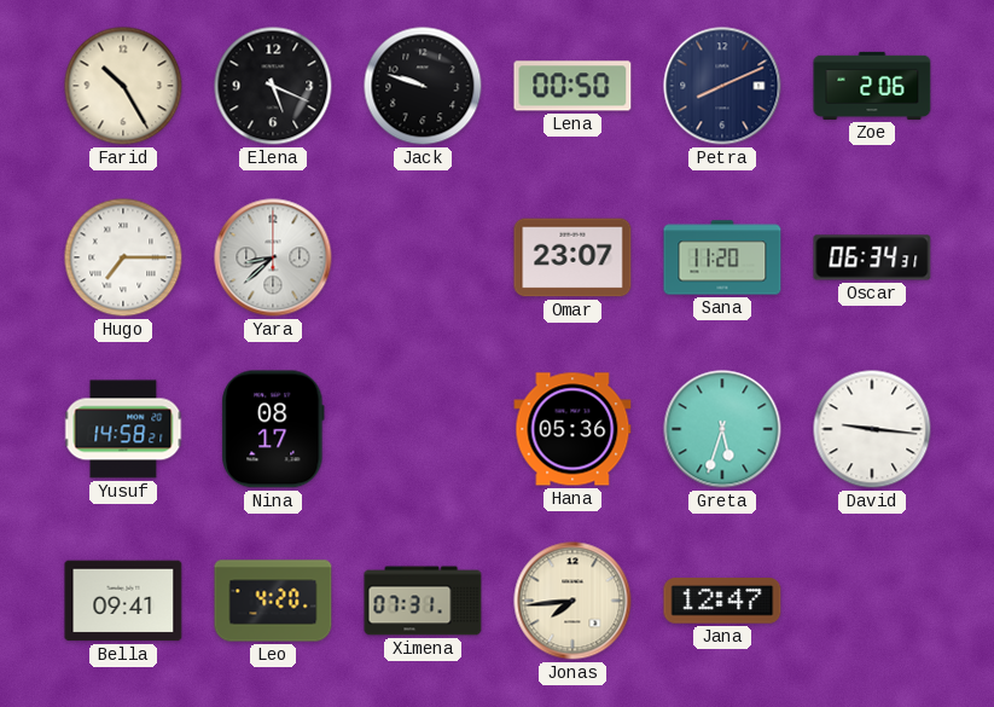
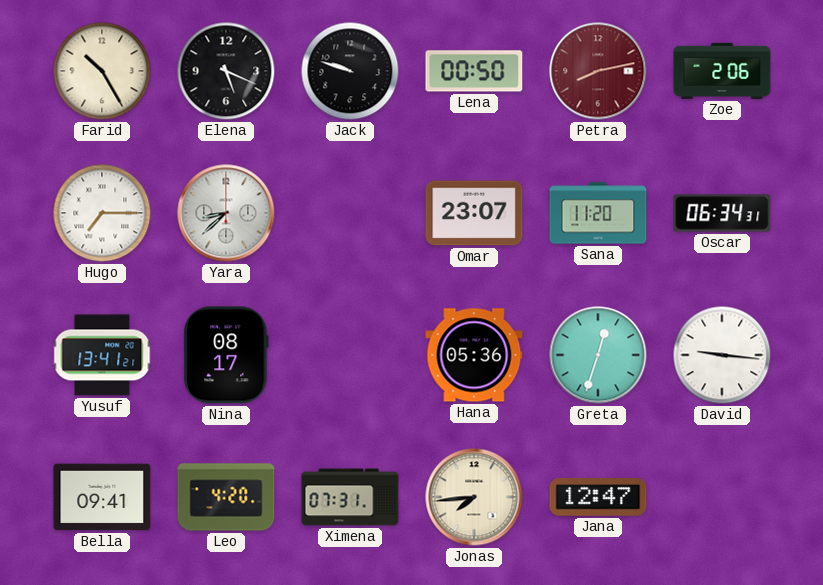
Petra: 8:11 -> 8:13
Petra dial: navy -> burgundy
Yusuf: 14:58 -> 13:41
Greta: 5:33 -> 12:33
